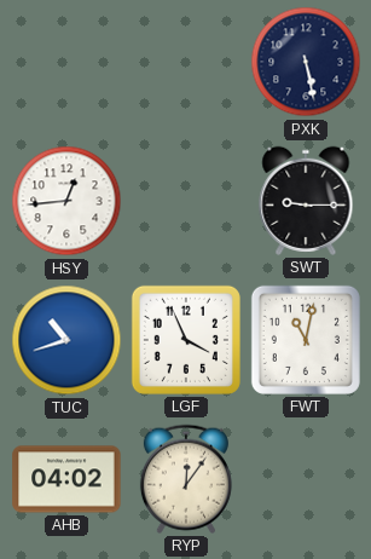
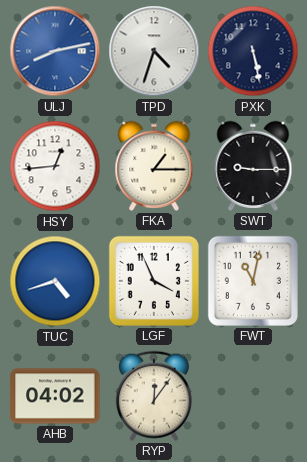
ULJ: none -> 8:13
TPD: none -> 4:33
FKA: none -> 1:15
TUC: 10:42 -> 4:42
